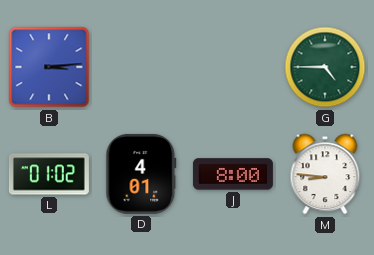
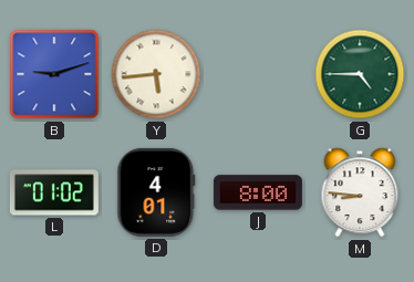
B: 3:14 -> 9:12
Y: none -> 5:44
